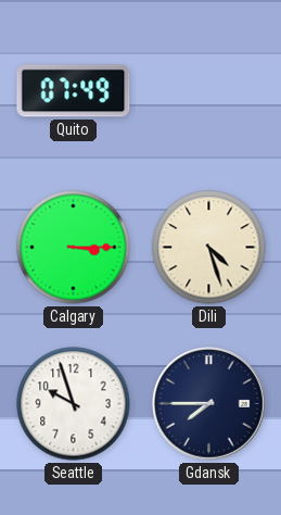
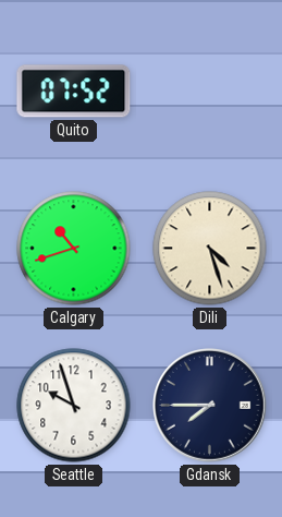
Quito: 07:49 -> 07:52
Calgary: 3:15 -> 10:42
